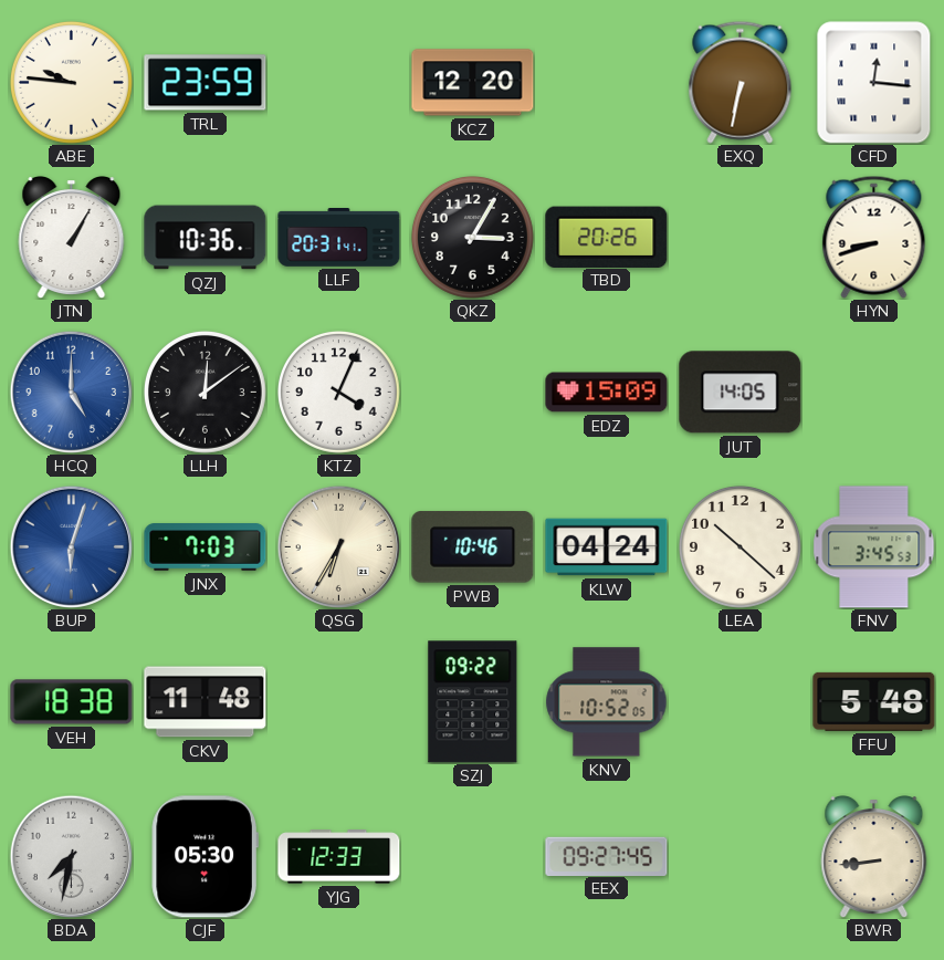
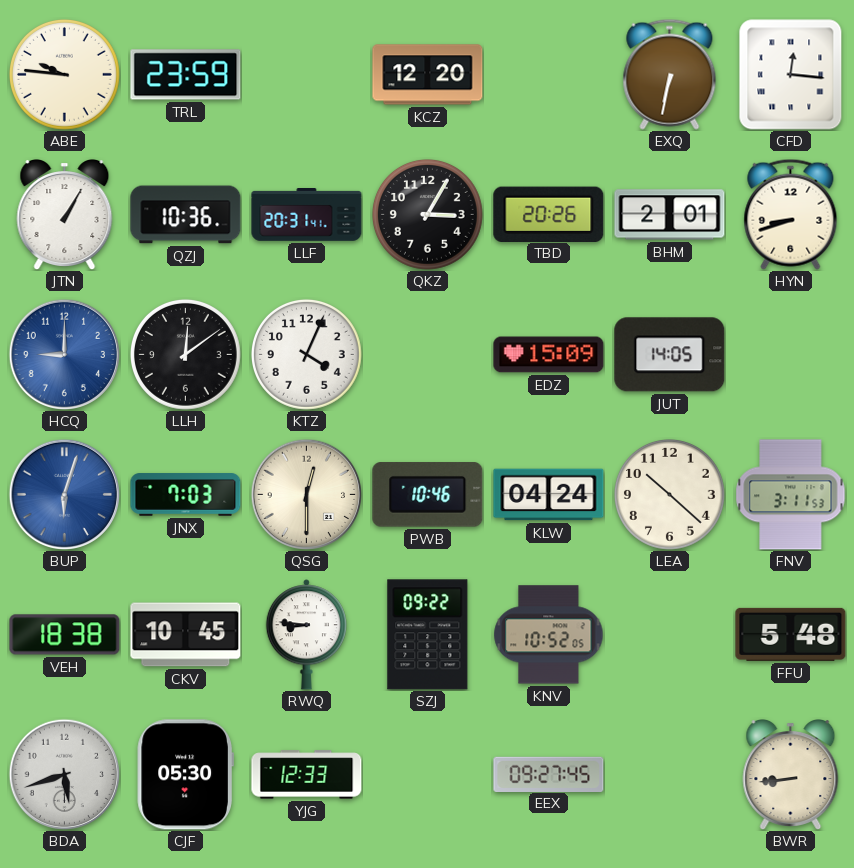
BHM: none -> 2:01
HCQ: 5:00 -> 9:00
QSG: 6:35 -> 12:30
FNV: 3:45 -> 3:11
CKV: 11:48 -> 10:45
RWQ: none -> 8:46
BDA: 7:32 -> 5:42
